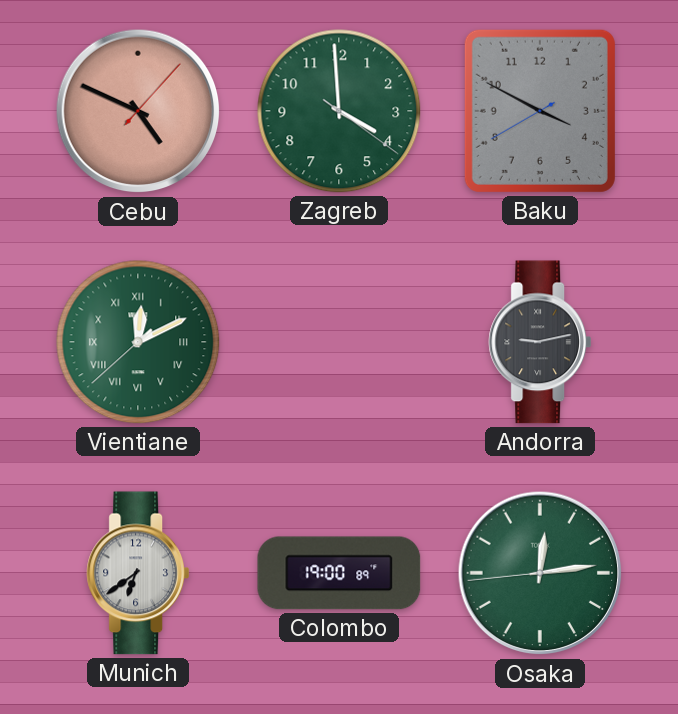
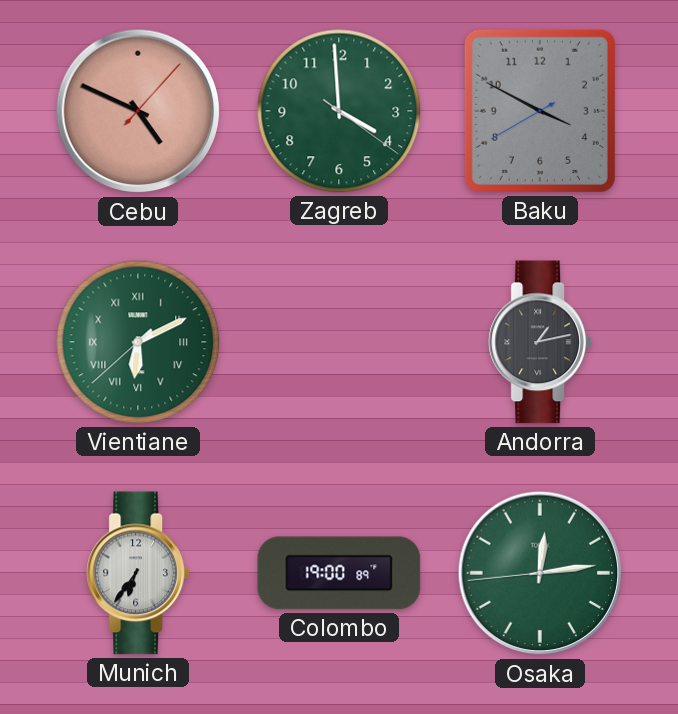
Vientiane: 12:10 -> 6:10
Andorra: 9:13 -> 1:13
Munich: 6:39 -> 6:36
